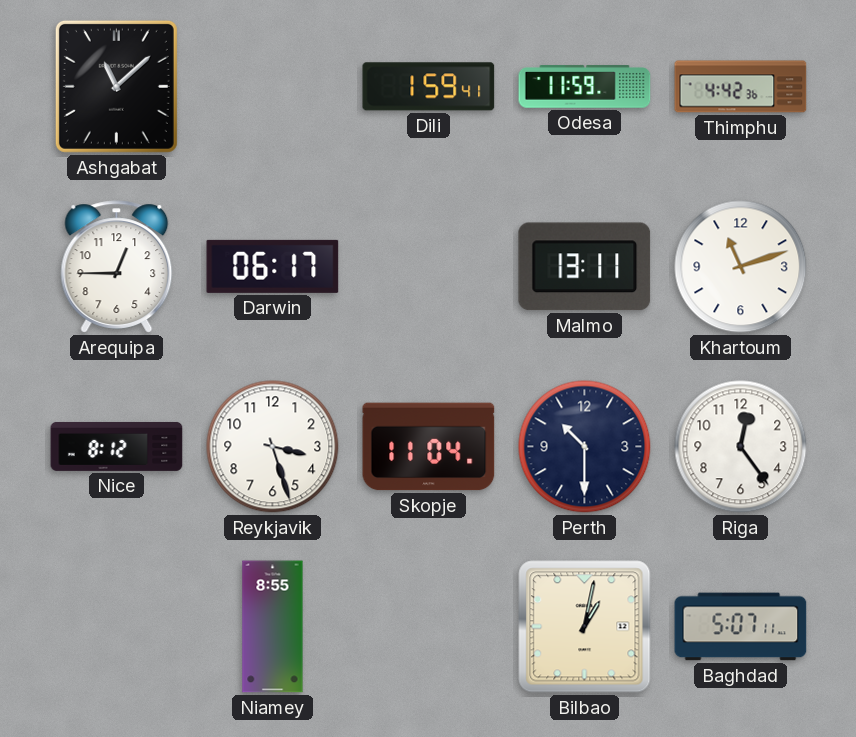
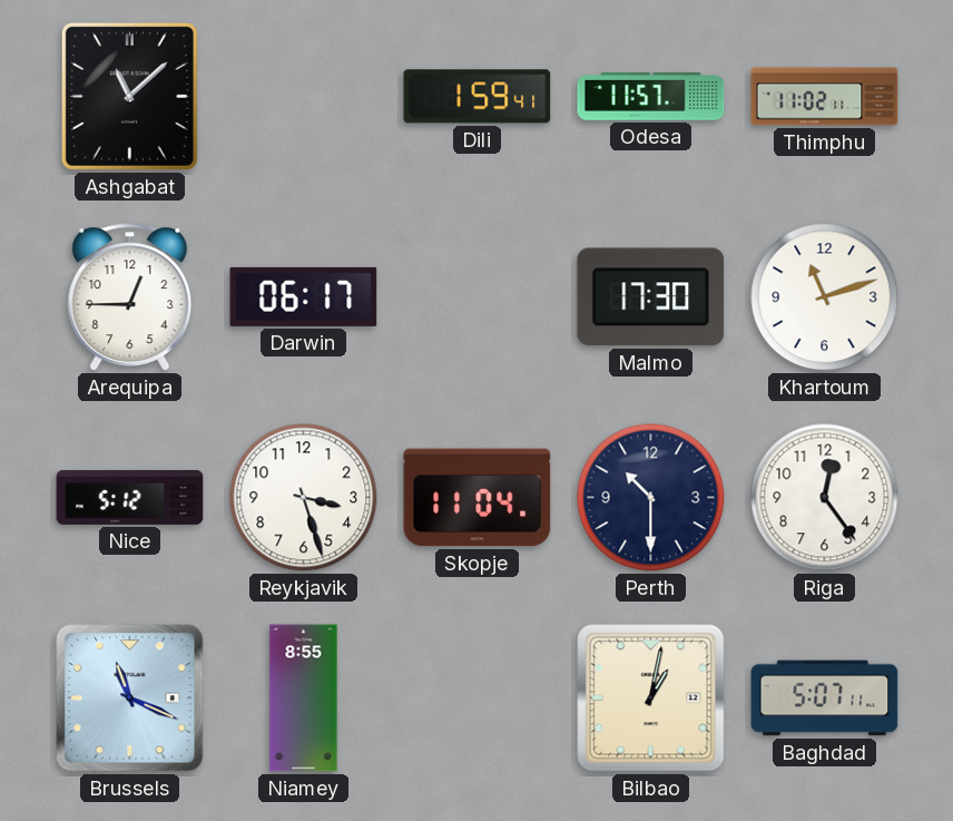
Odesa: 11:59 -> 11:57
Thimphu: 4:42 -> 11:02
Malmo: 13:11 -> 17:30
Nice: 8:12 -> 5:12
Brussels: none -> 11:19
